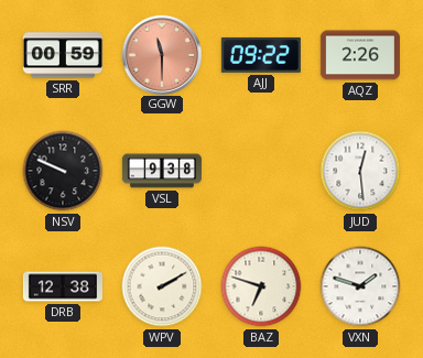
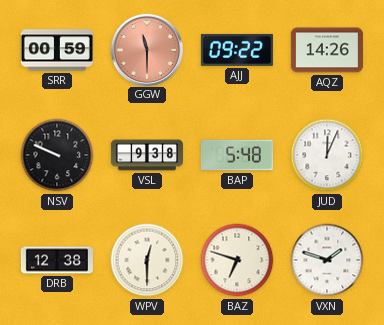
AQZ: 2:26 -> 14:26
BAP: none -> 5:48
JUD: 12:29 -> 12:04
WPV: 2:10 -> 12:30
